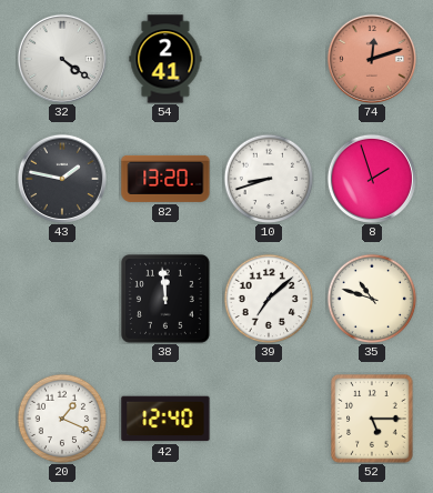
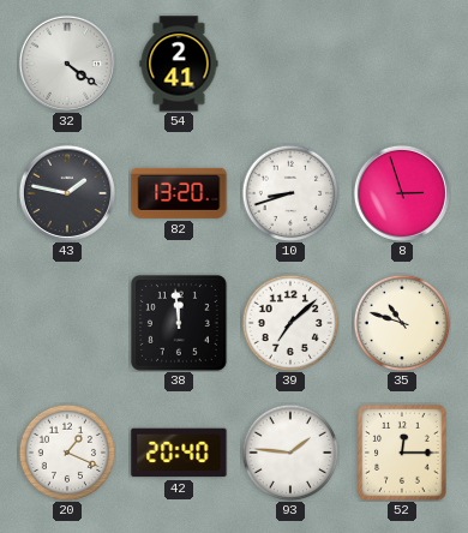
74: 12:12 -> none
8: 1:57 -> 2:57
42: 12:40 -> 20:40
93: none -> 1:46
52: 5:15 -> 12:15
